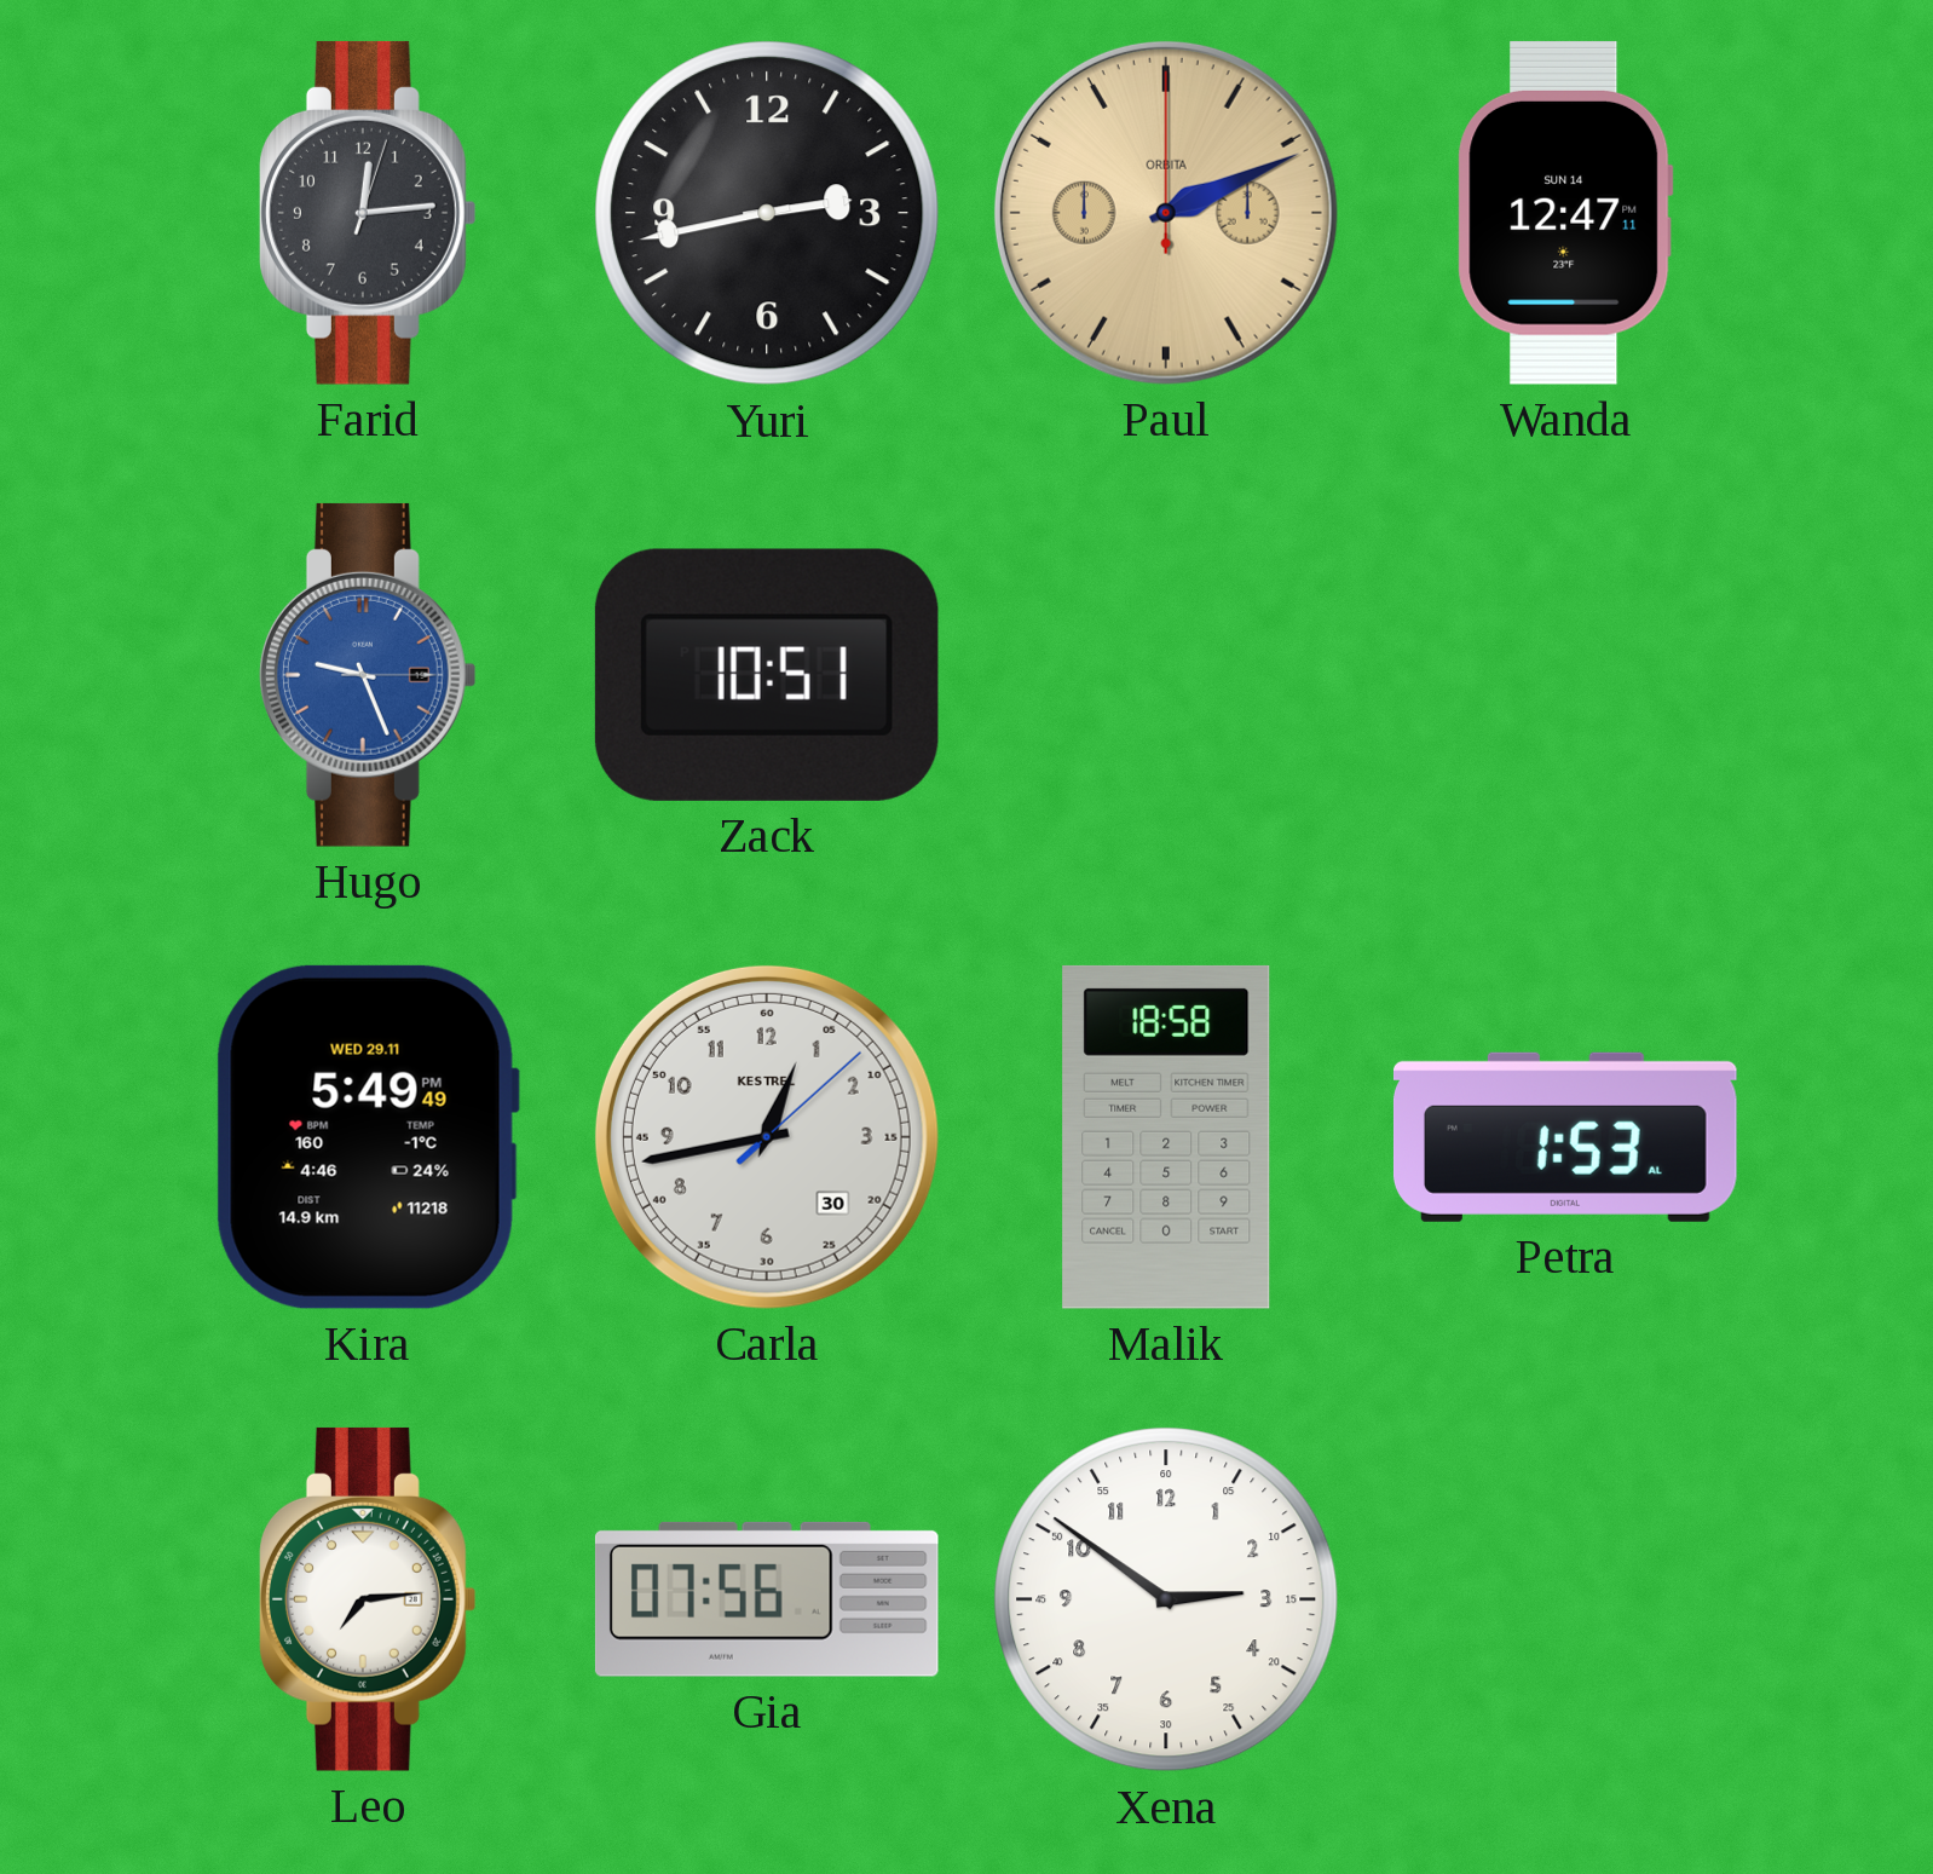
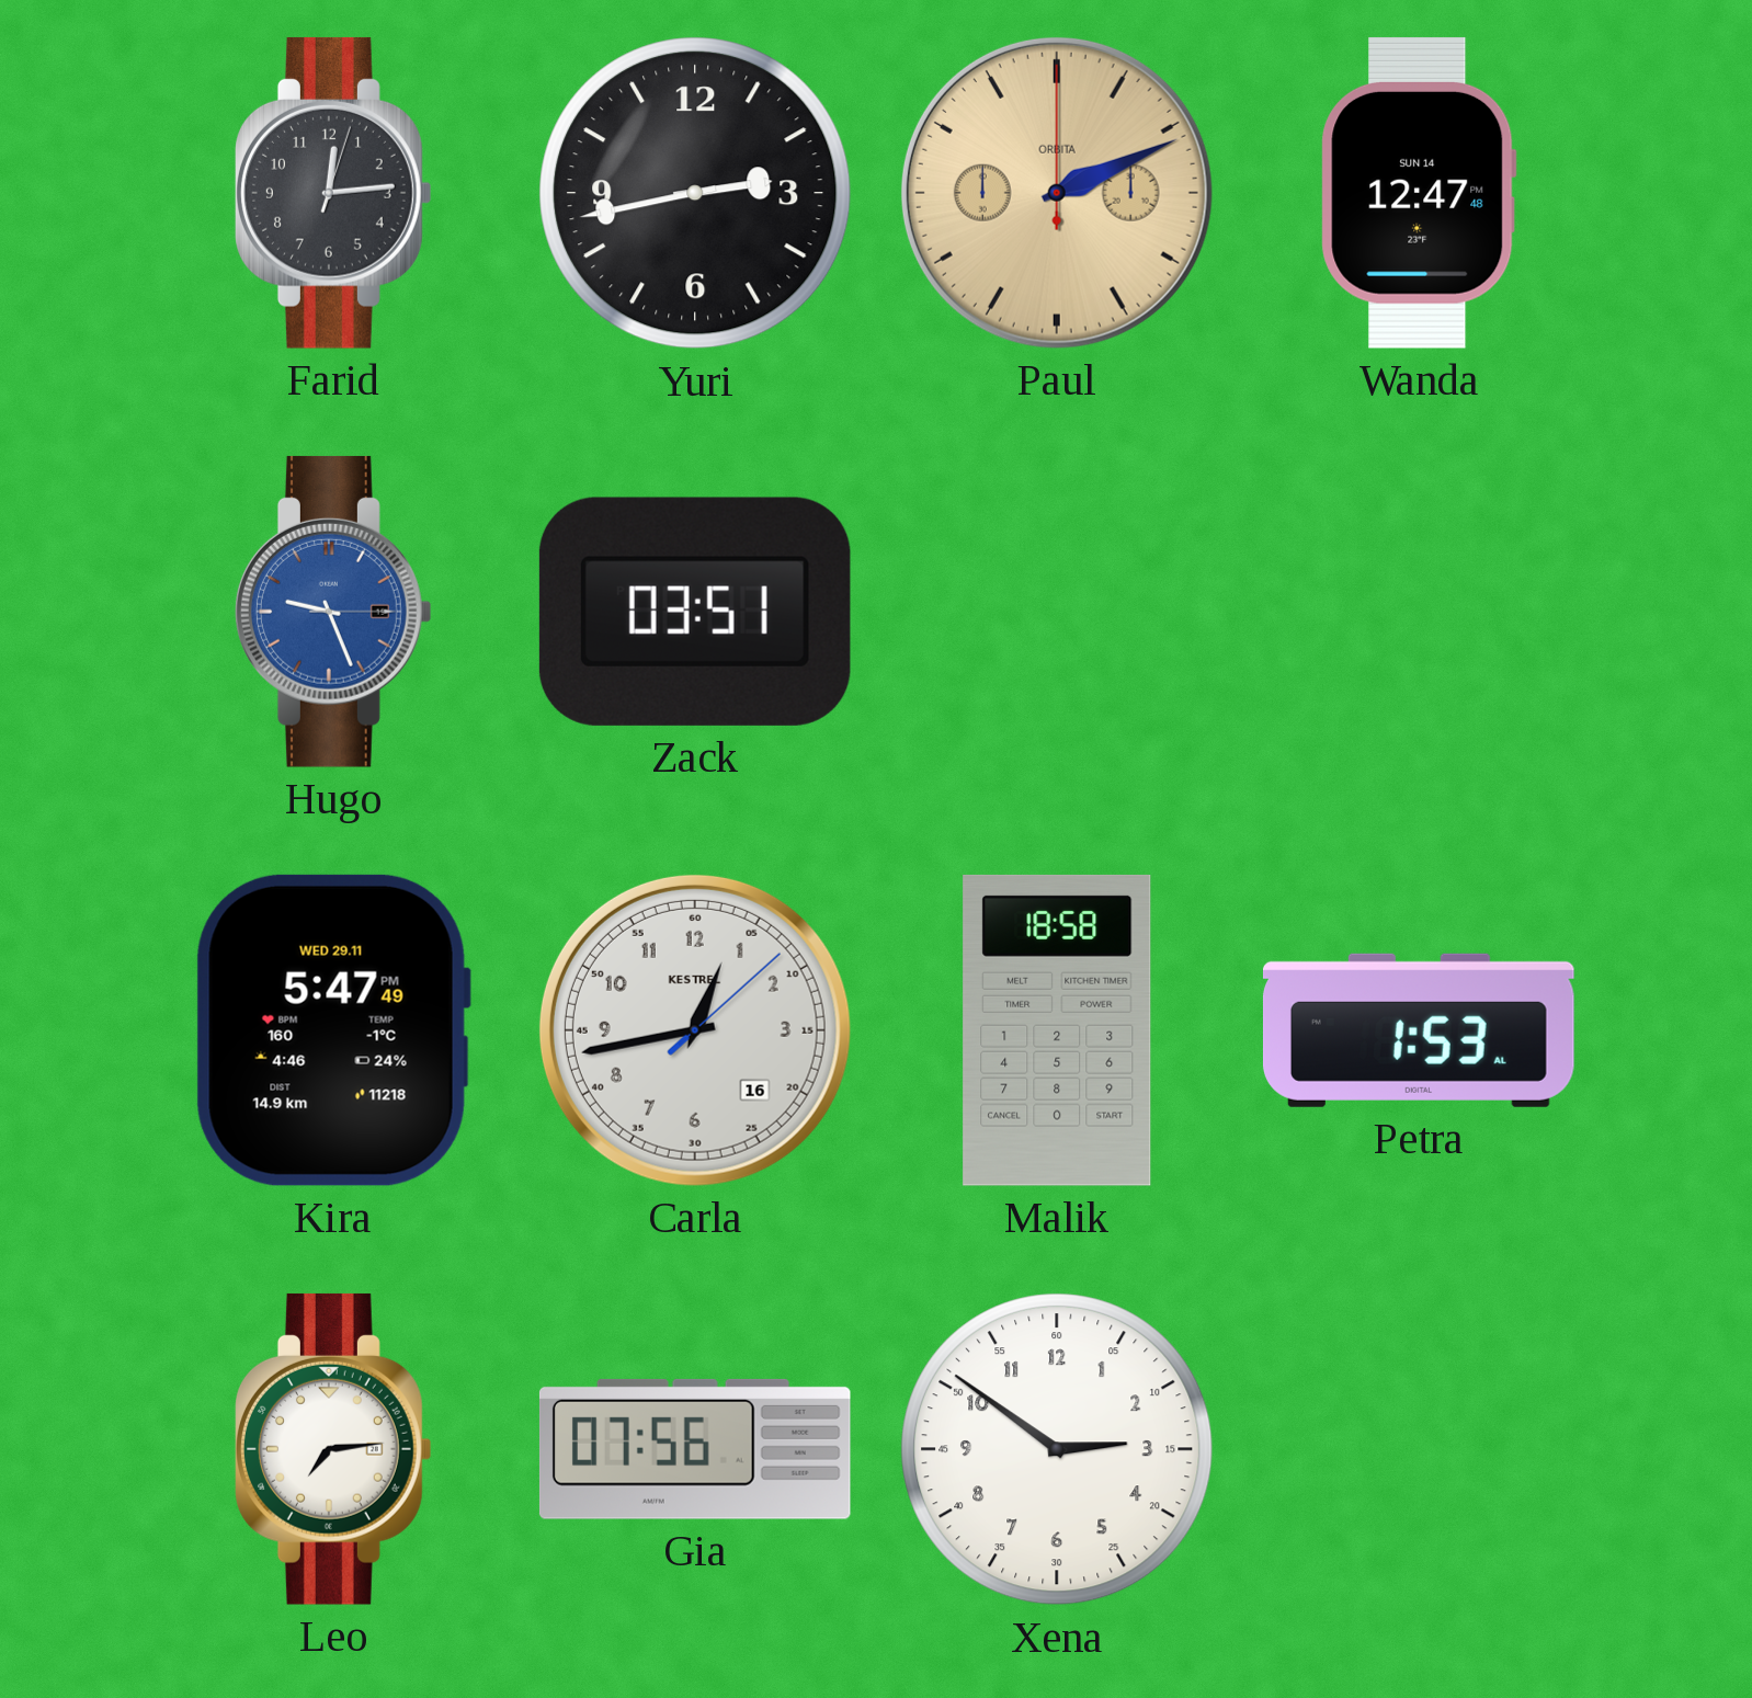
Wanda: 12:47:11 PM -> 12:47:48 PM
Zack: 10:51 -> 03:51
Kira: 5:49 -> 5:47
Carla date: 30 -> 16
